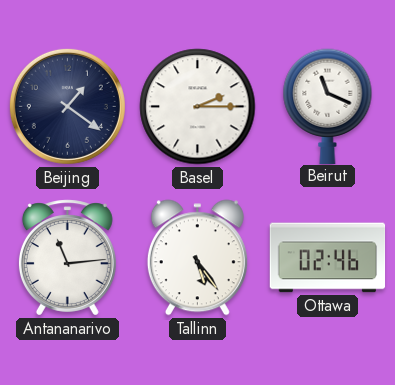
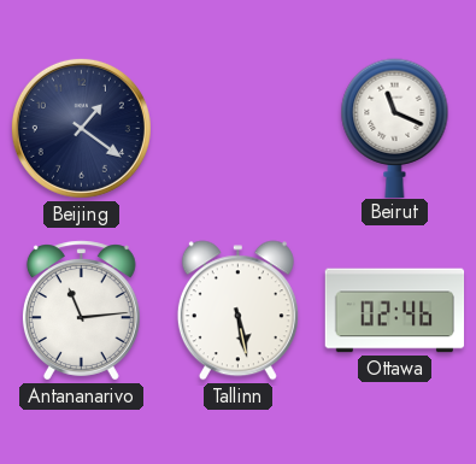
Basel: 2:15 -> none
Tallinn: 5:24 -> 5:28
